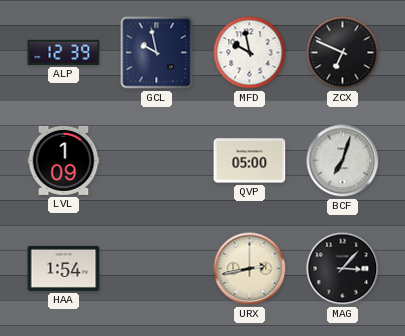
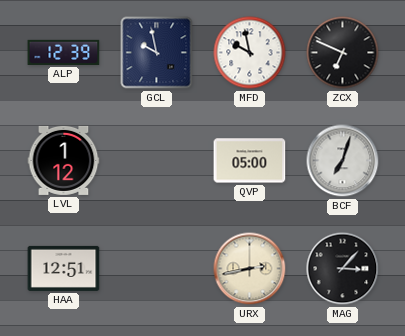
LVL: 1:09 -> 1:12
HAA: 1:54 -> 12:51
